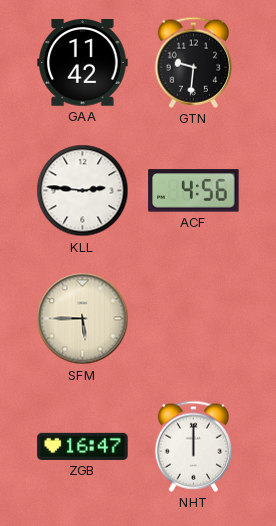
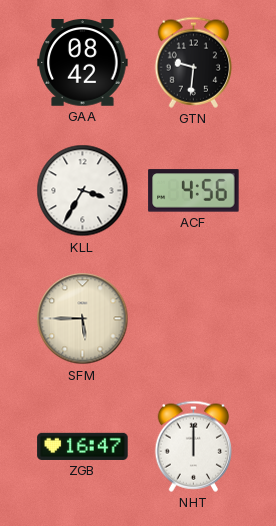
GAA: 11:42 -> 08:42
KLL: 2:46 -> 3:35
